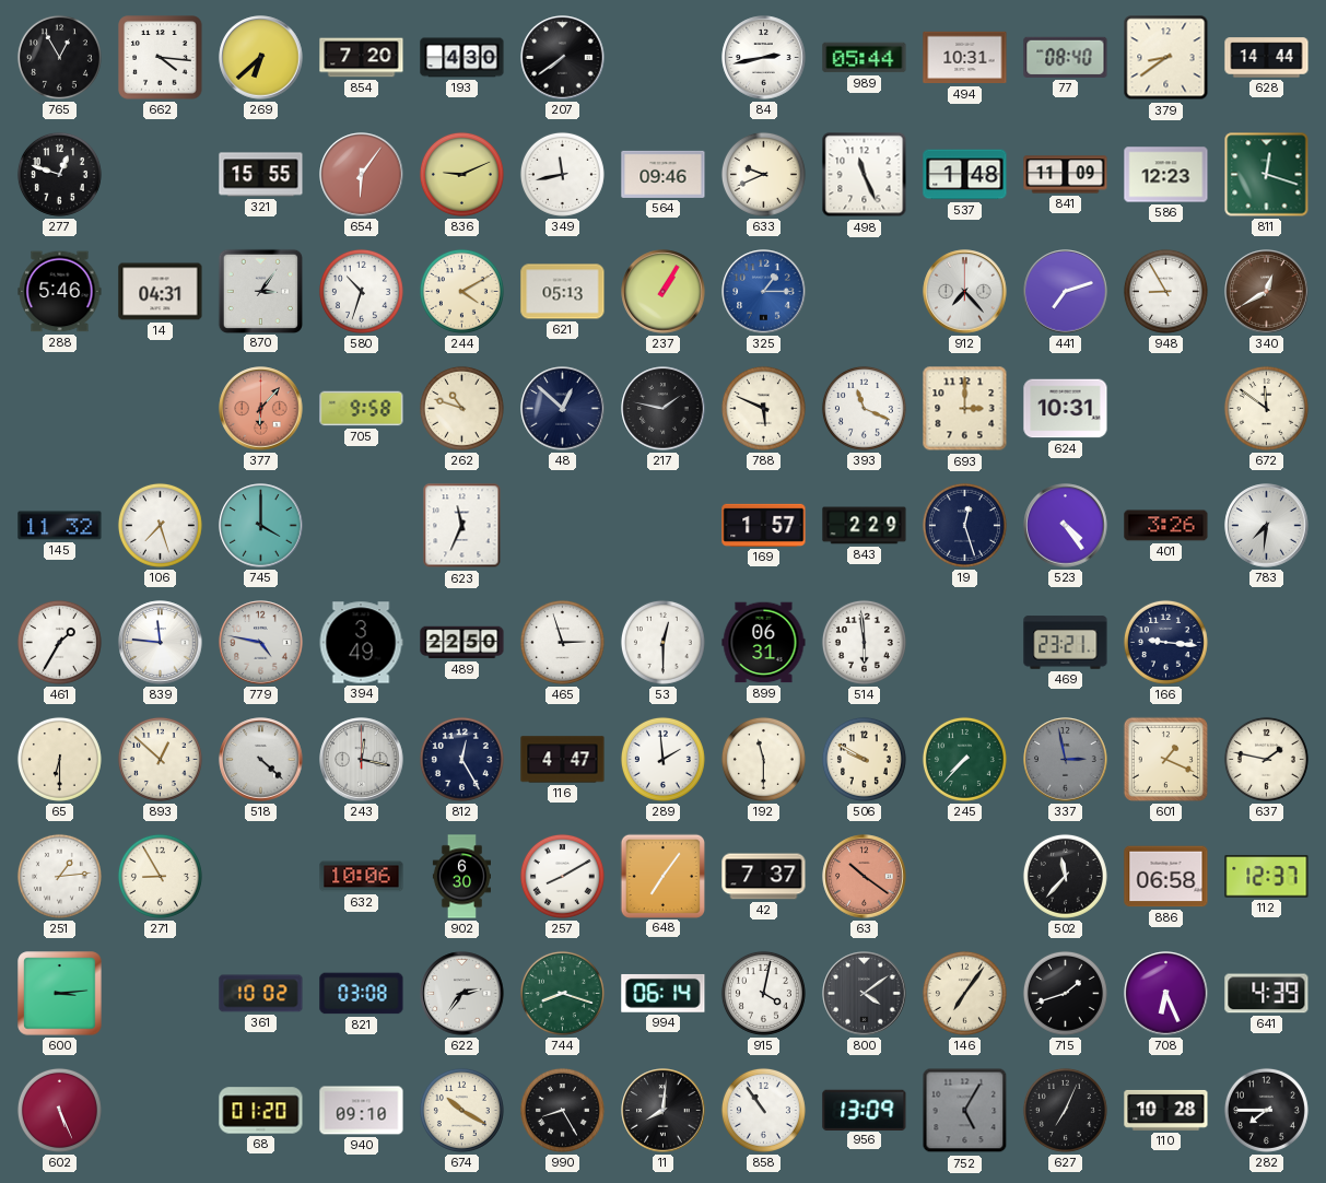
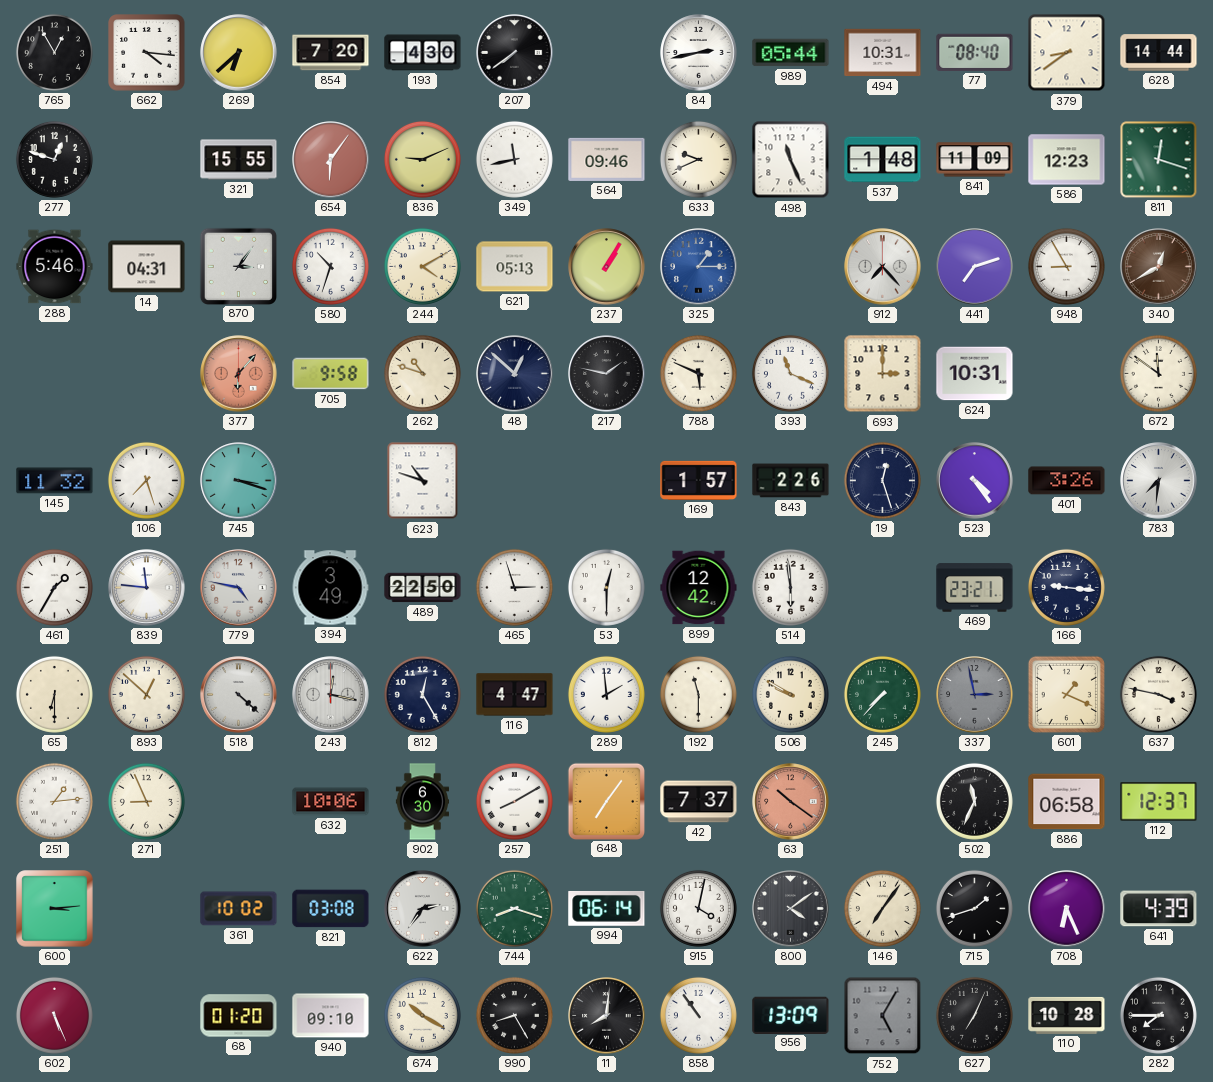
745: 4:00 -> 3:18
623: 11:34 -> 10:48
843: 2:29 -> 2:26
899: 06:31 -> 12:42
637: 1:47 -> 3:47
271: 8:55 -> 8:56
502: 11:37 -> 11:34
